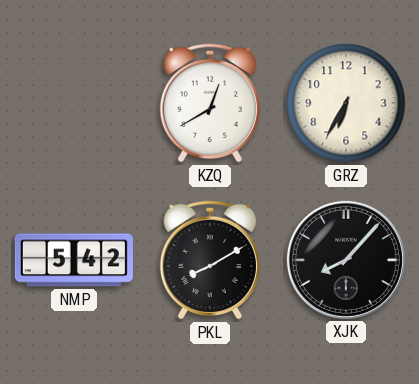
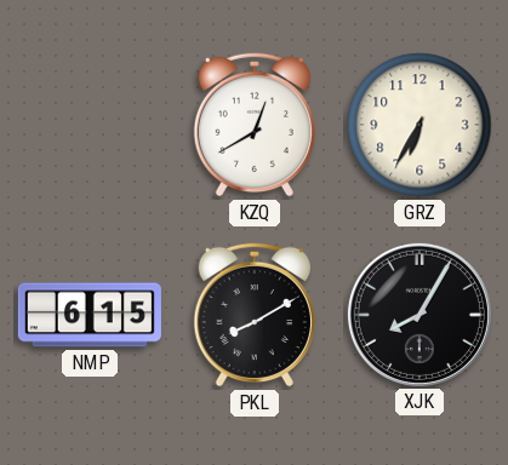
NMP: 5:42 -> 6:15
XJK: 8:07 -> 8:05
